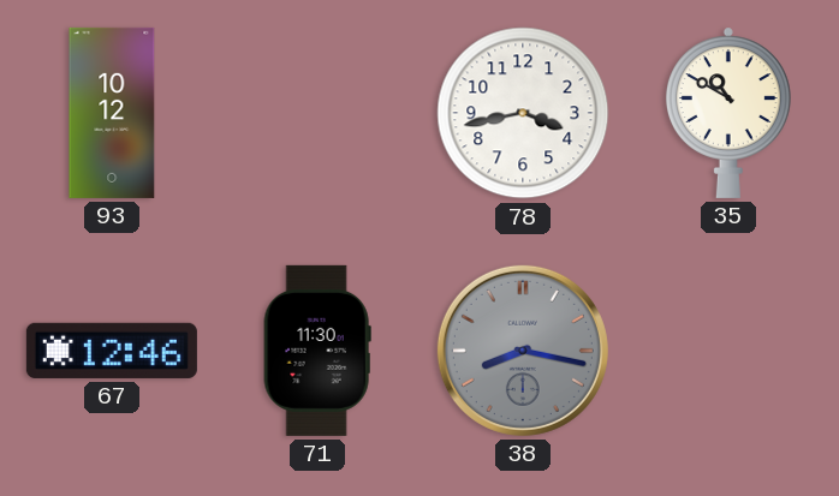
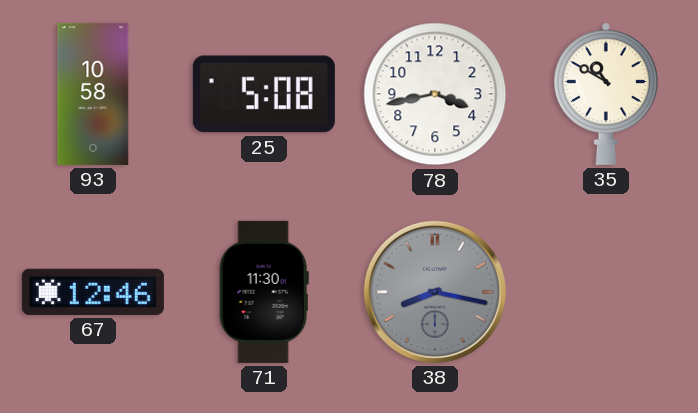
93: 10:12 -> 10:58
25: none -> 5:08
